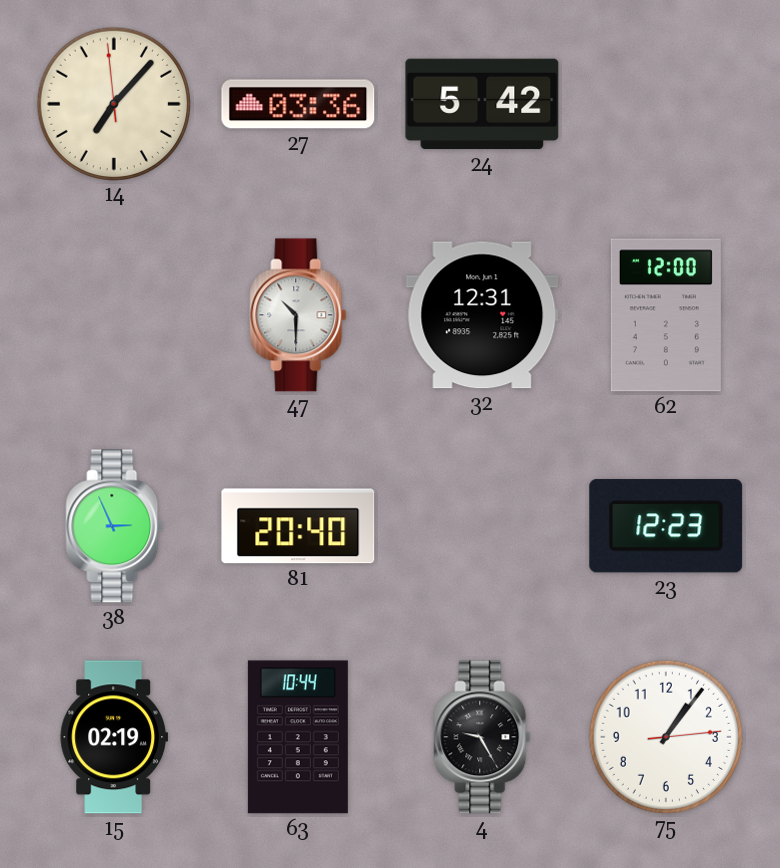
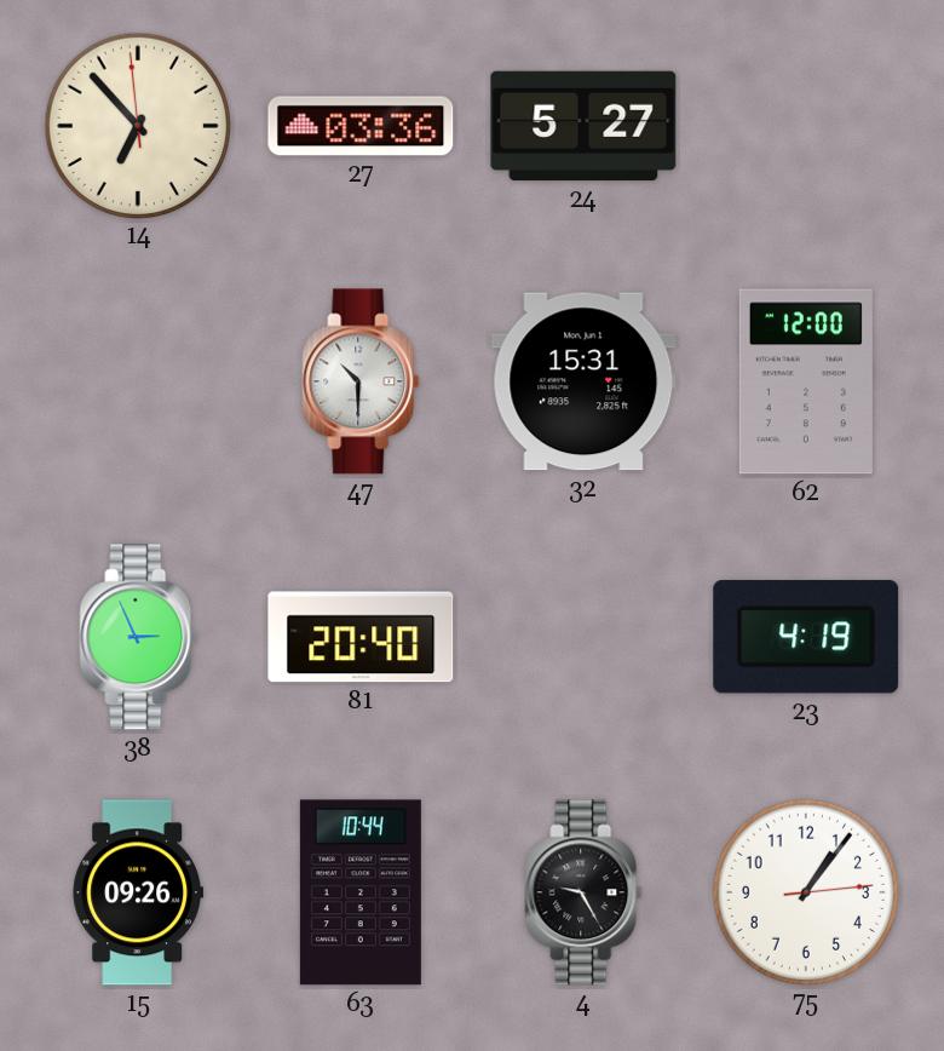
14: 7:06 -> 6:52
24: 5:42 -> 5:27
32: 12:31 -> 15:31
23: 12:23 -> 4:19
15: 02:19 -> 09:26
